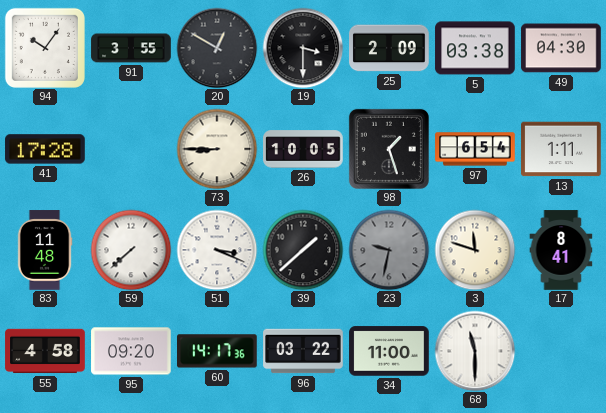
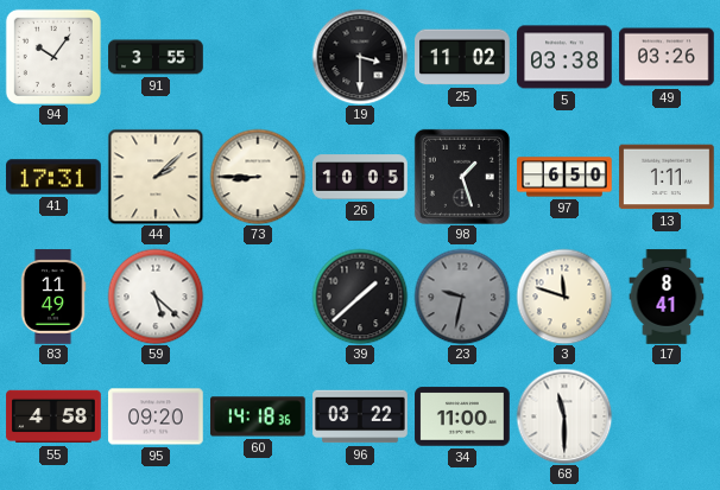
20: 12:50 -> none
25: 2:09 -> 11:02
49: 04:30 -> 03:26
41: 17:28 -> 17:31
44: none -> 2:08
97: 6:54 -> 6:50
83: 11:48 -> 11:49
59: 7:38 -> 5:22
51: 3:19 -> none
60: 14:17 -> 14:18
